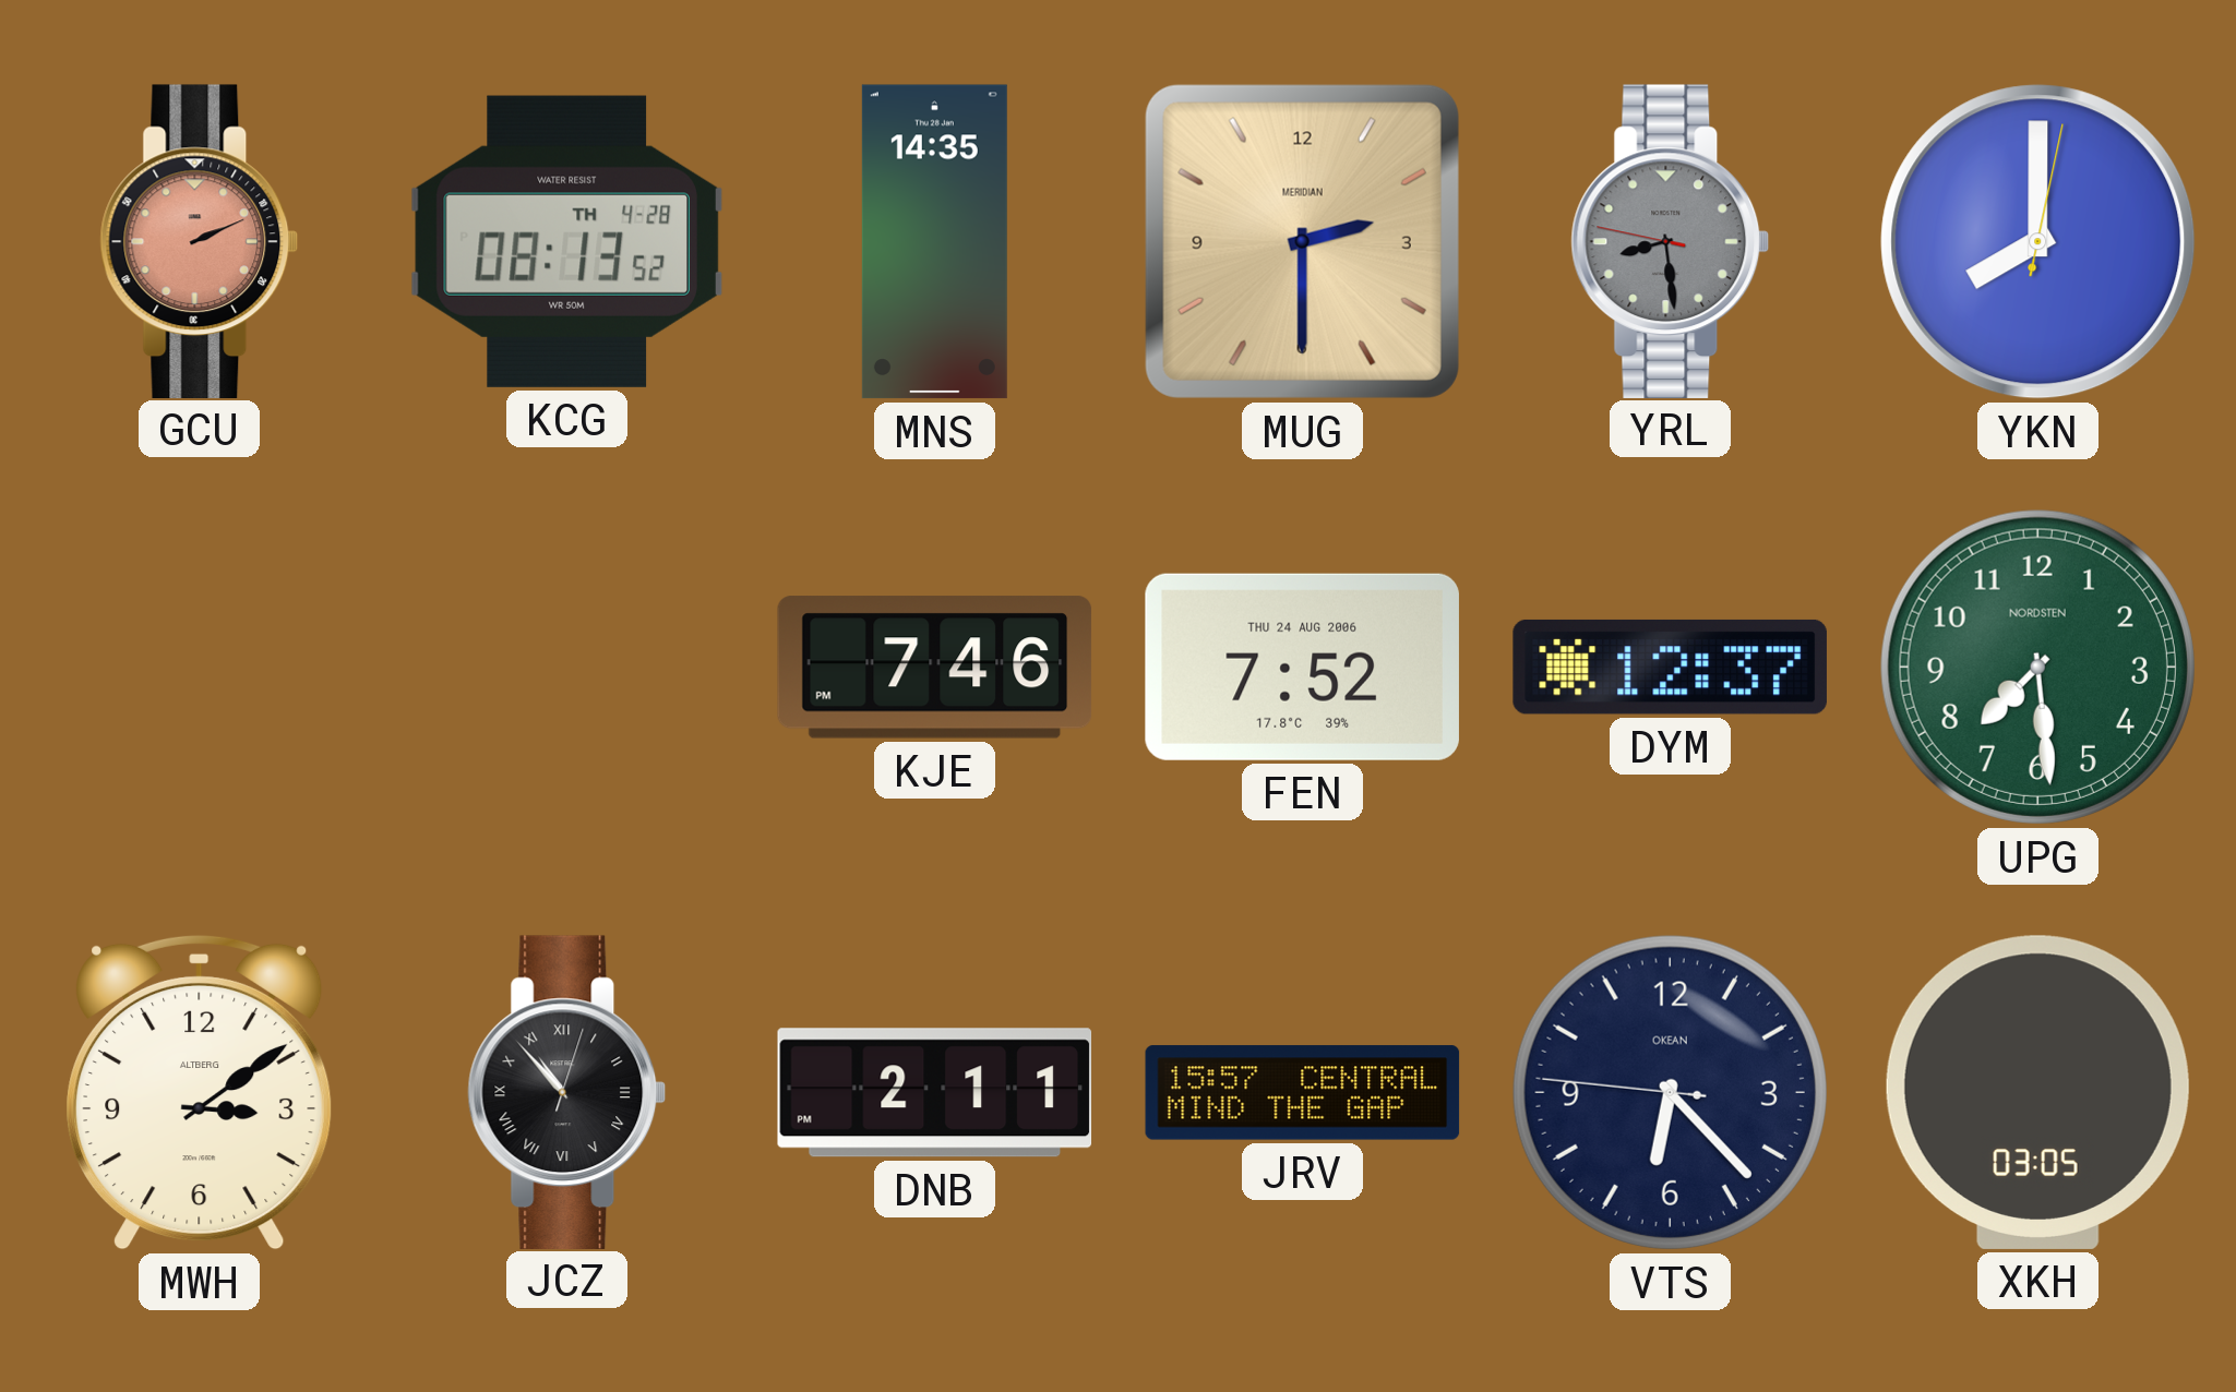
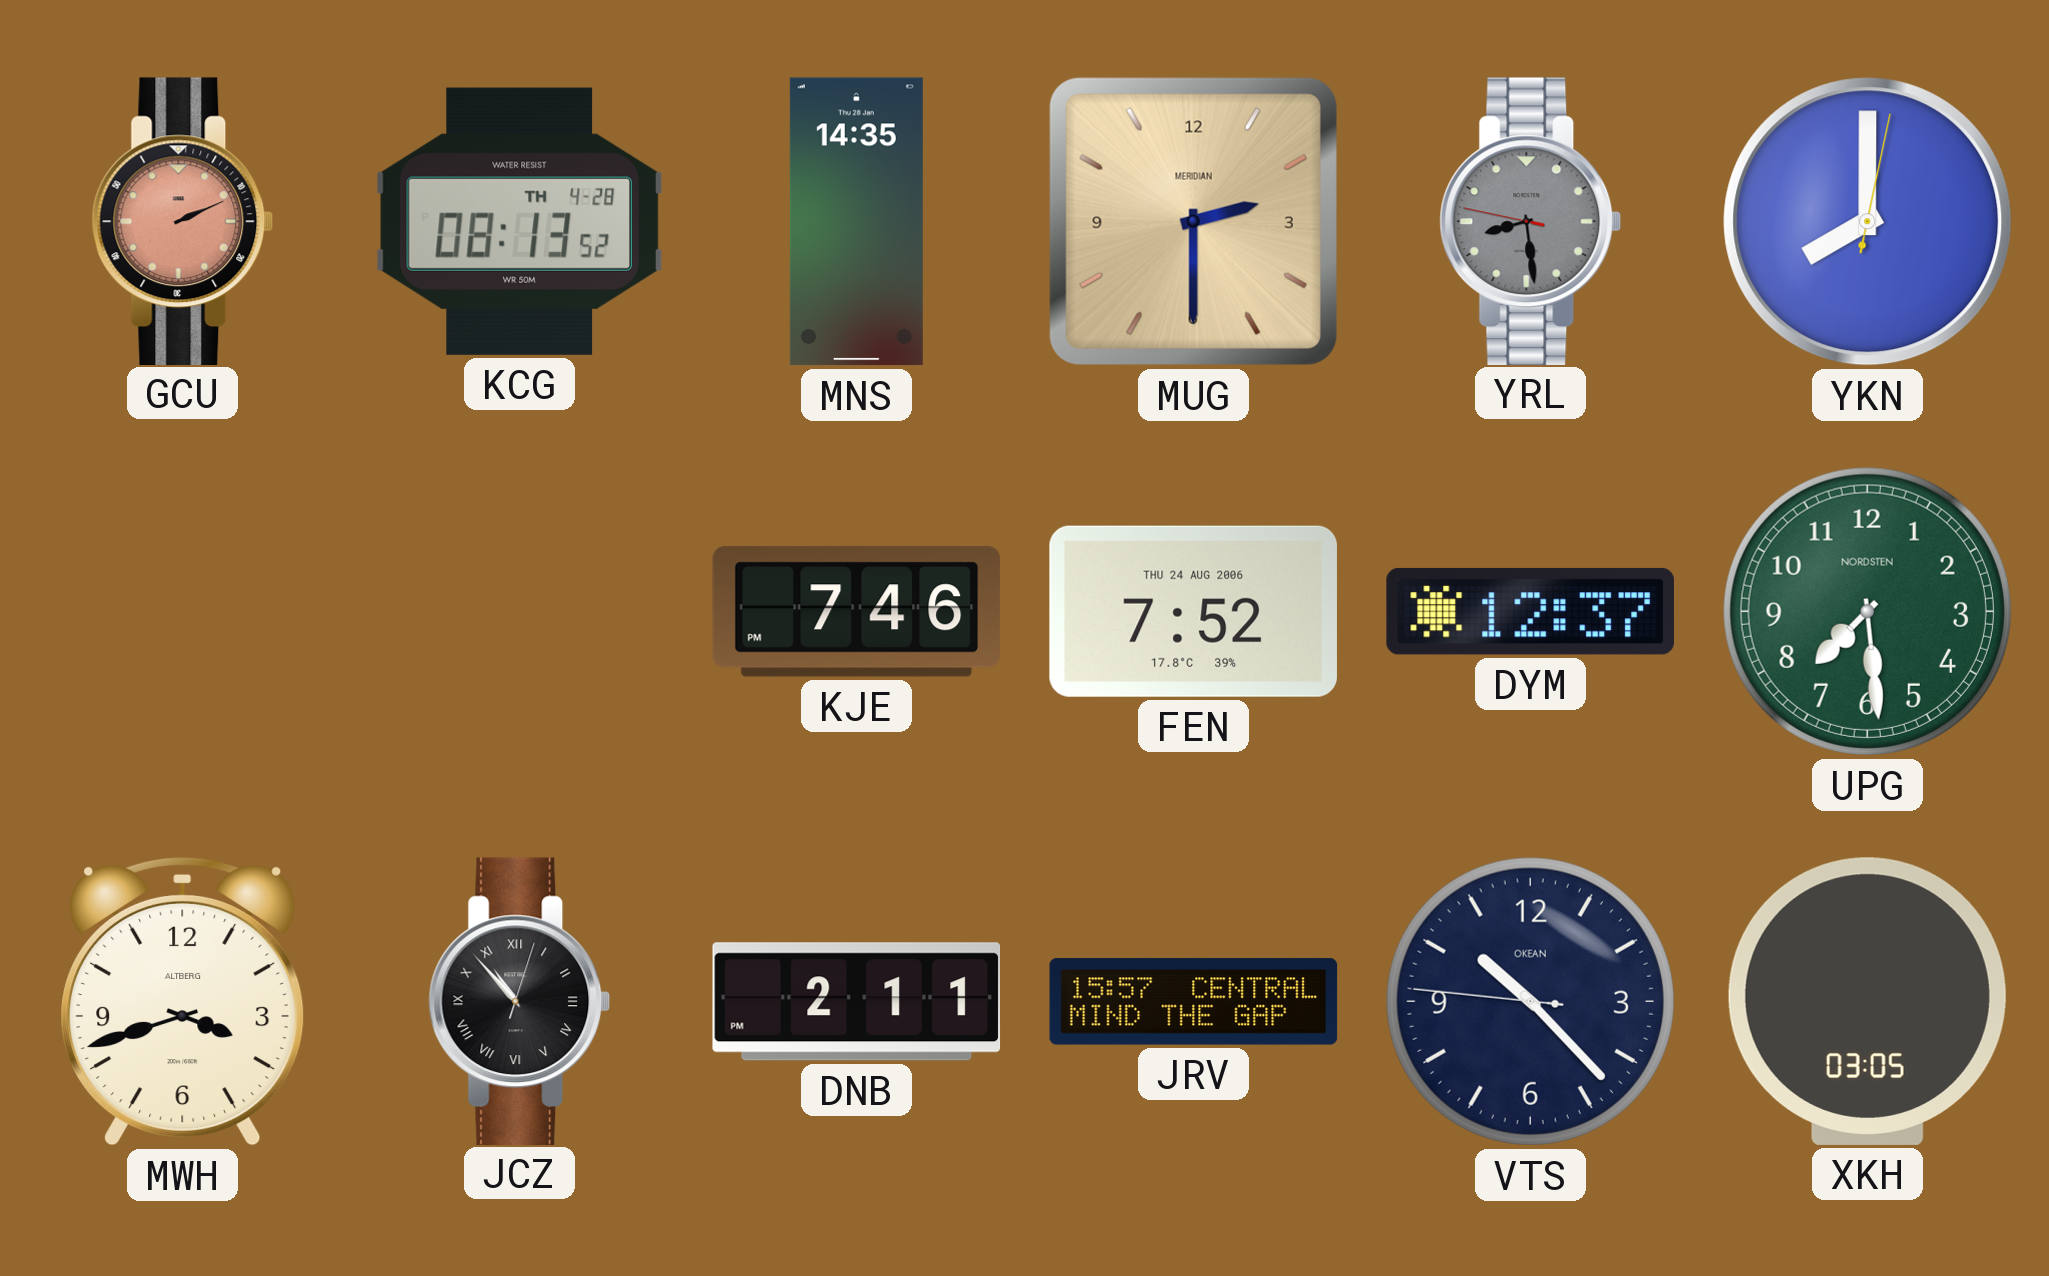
MWH: 3:09 -> 3:42
VTS: 6:22 -> 10:22
